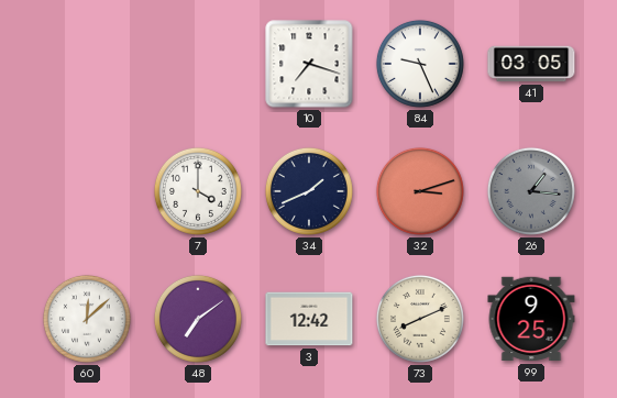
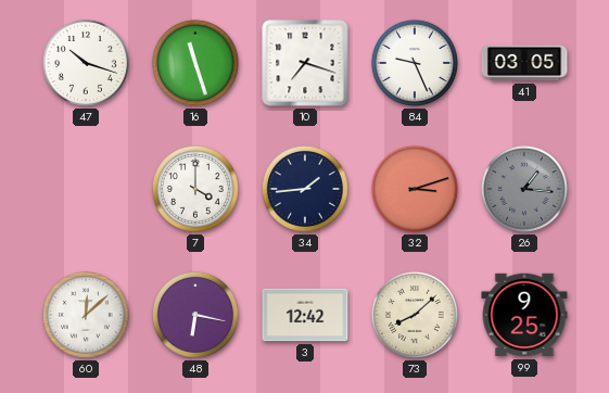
47: none -> 10:18
16: none -> 11:27
34: 1:41 -> 1:44
48: 7:09 -> 6:17
73: 8:11 -> 8:08
